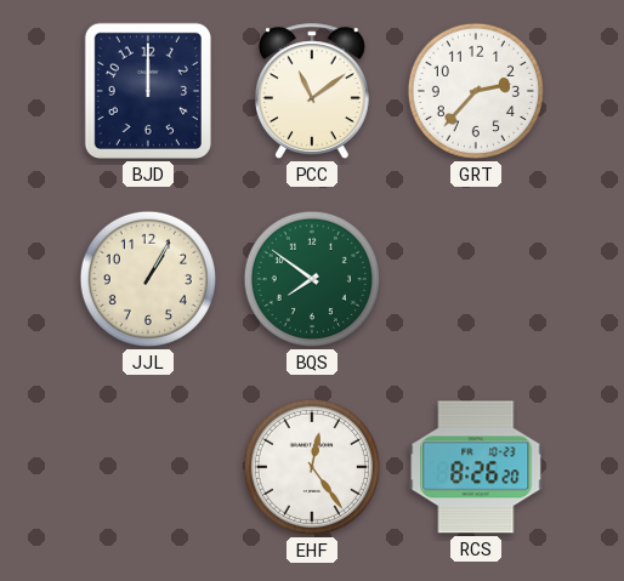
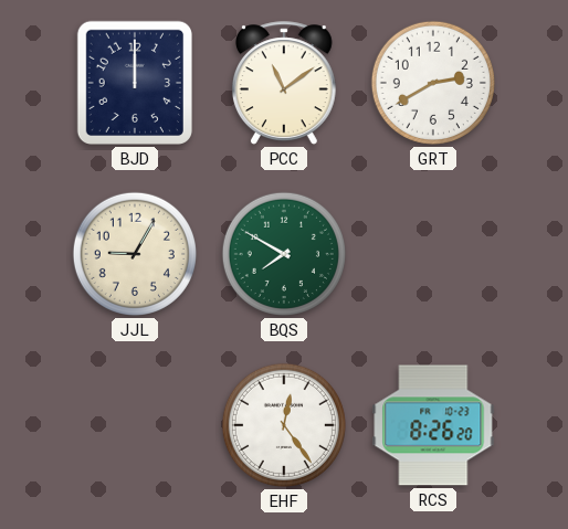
GRT: 2:37 -> 2:40
JJL: 1:05 -> 9:05
BQS: 7:51 -> 7:50
